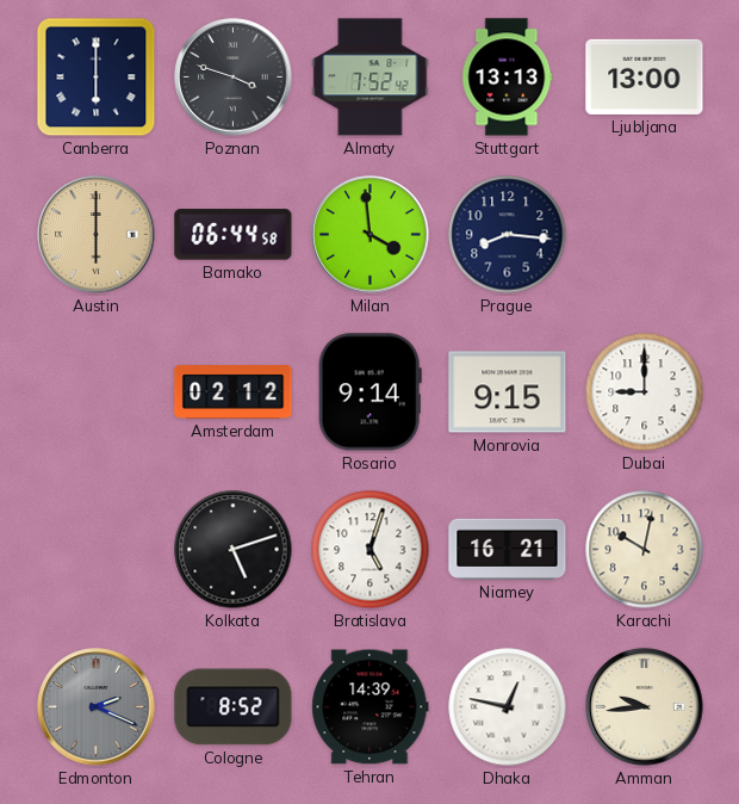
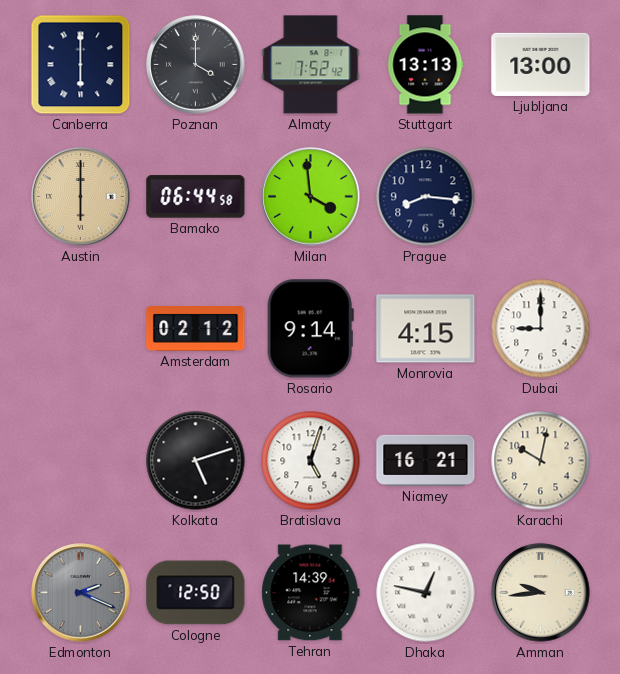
Poznan: 3:48 -> 4:00
Monrovia: 9:15 -> 4:15
Cologne: 8:52 -> 12:50
